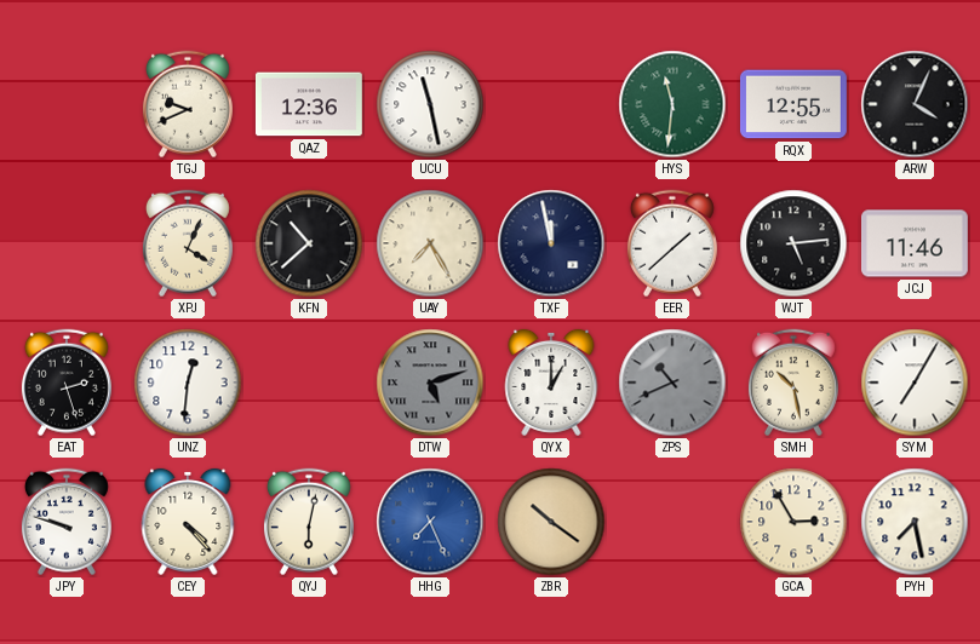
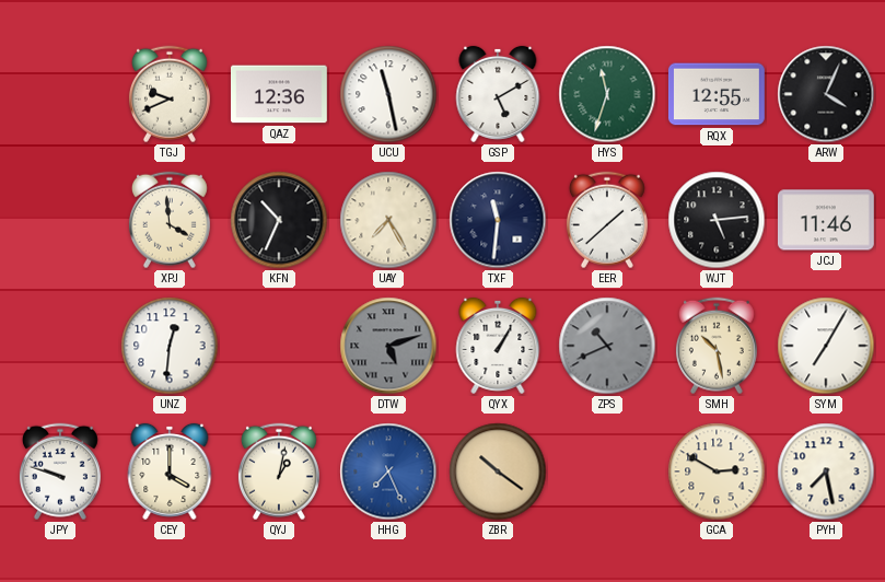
GSP: none -> 5:10
HYS: 11:31 -> 11:33
XPJ: 4:04 -> 3:59
KFN: 10:38 -> 10:34
TXF: 11:58 -> 11:31
EAT: 2:27 -> none
QYX: 1:00 -> 1:05
CEY: 4:23 -> 4:00
QYJ: 6:02 -> 1:02
GCA: 2:55 -> 2:50
